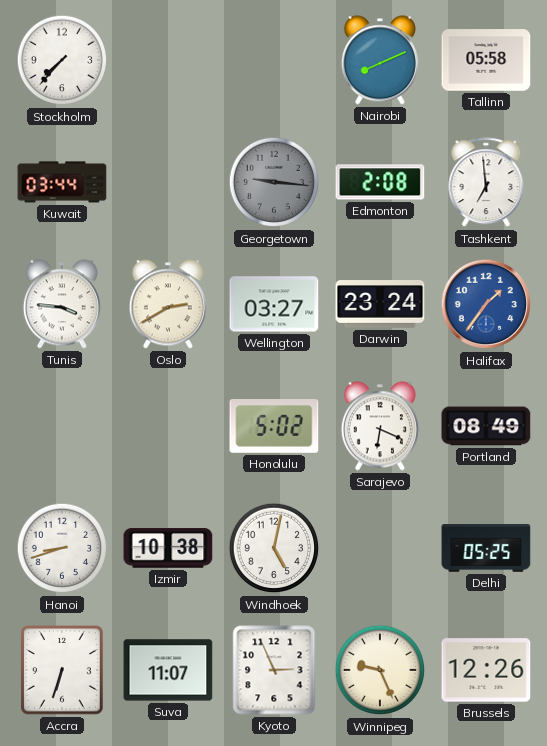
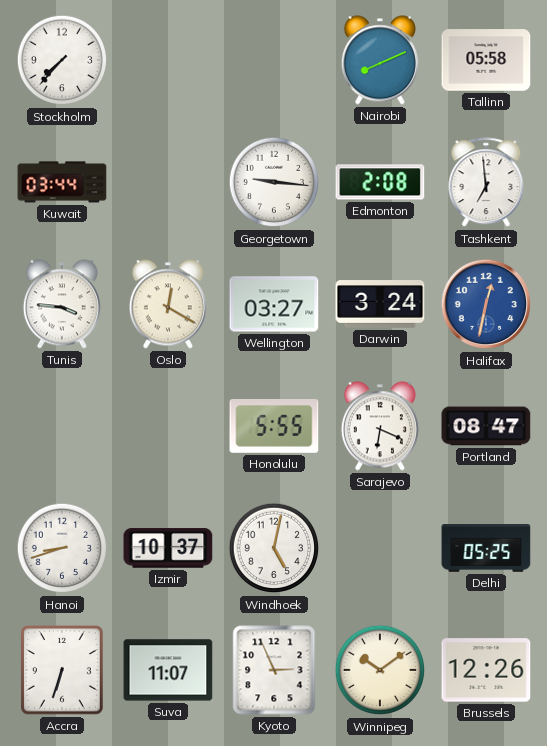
Georgetown dial: grey -> white
Oslo: 2:40 -> 12:20
Darwin: 23:24 -> 3:24
Halifax: 1:36 -> 12:32
Honolulu: 5:02 -> 5:55
Portland: 08:49 -> 08:47
Izmir: 10:38 -> 10:37
Winnipeg: 9:26 -> 10:09
